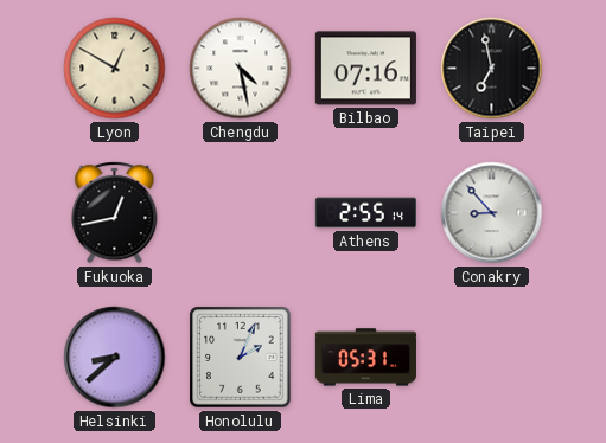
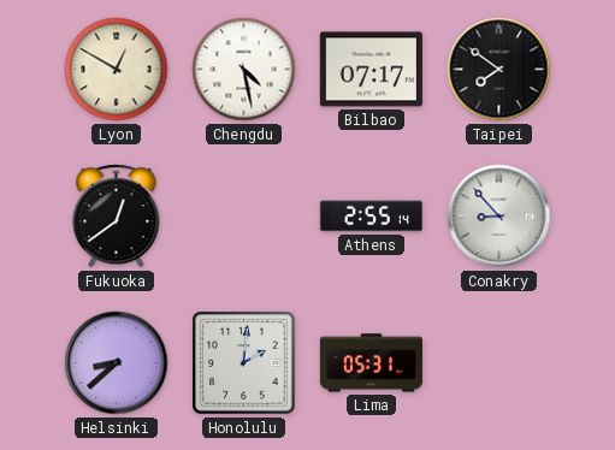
Bilbao: 07:16 -> 07:17
Taipei: 6:58 -> 7:51
Fukuoka: 12:43 -> 12:39
Honolulu: 2:04 -> 2:01
